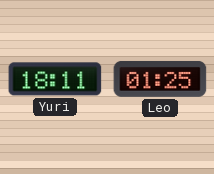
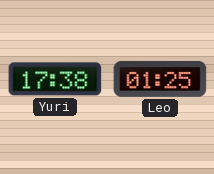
Yuri: 18:11 -> 17:38
